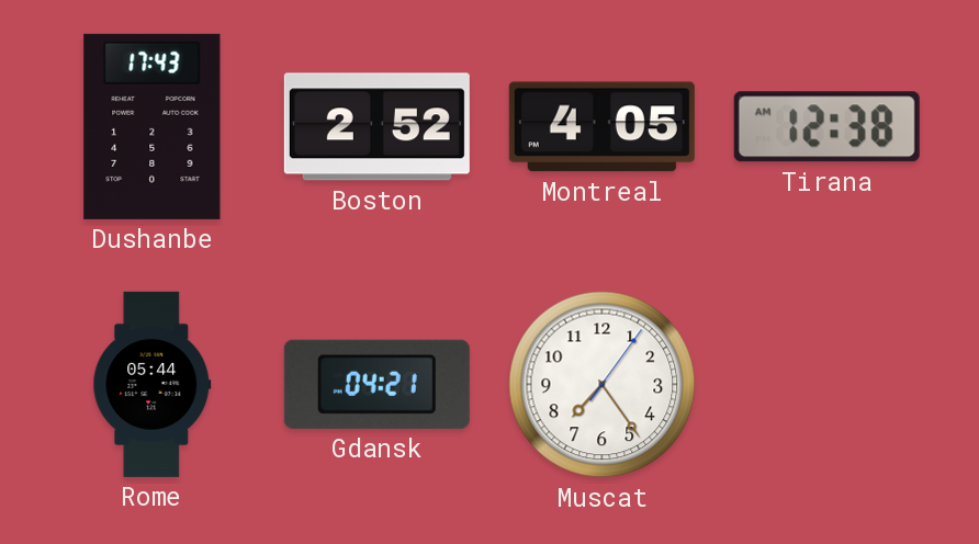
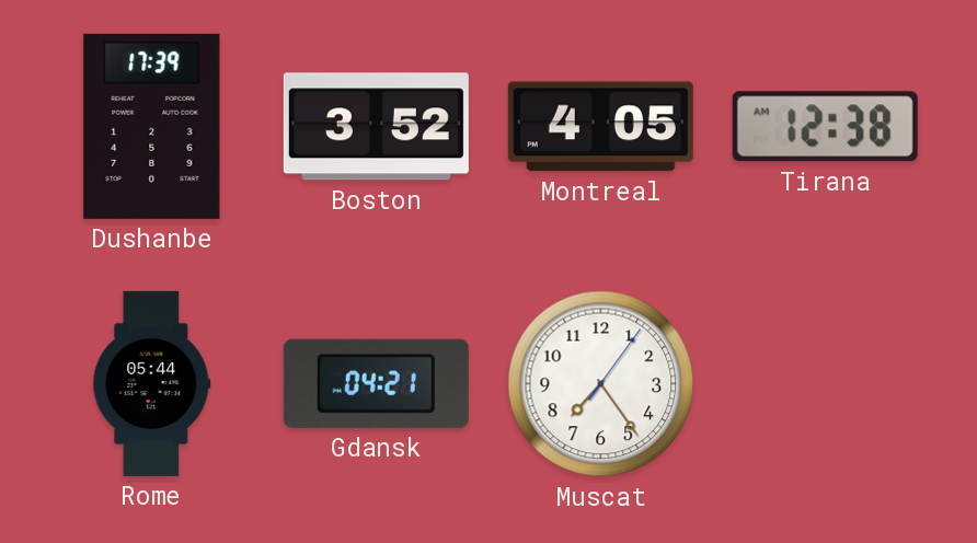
Dushanbe: 17:43 -> 17:39
Boston: 2:52 -> 3:52
